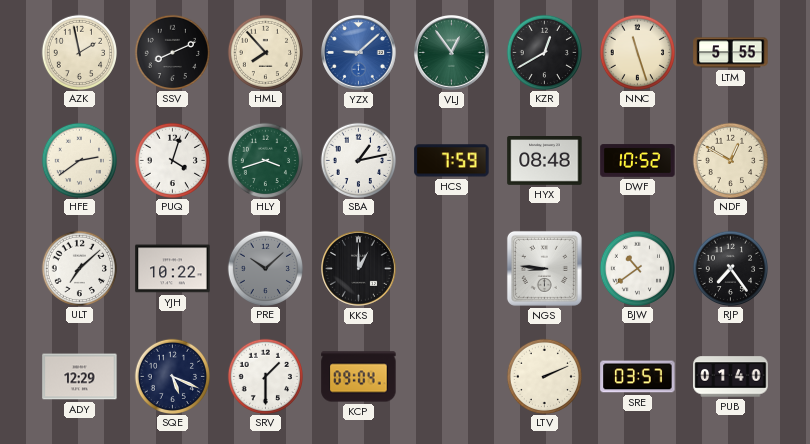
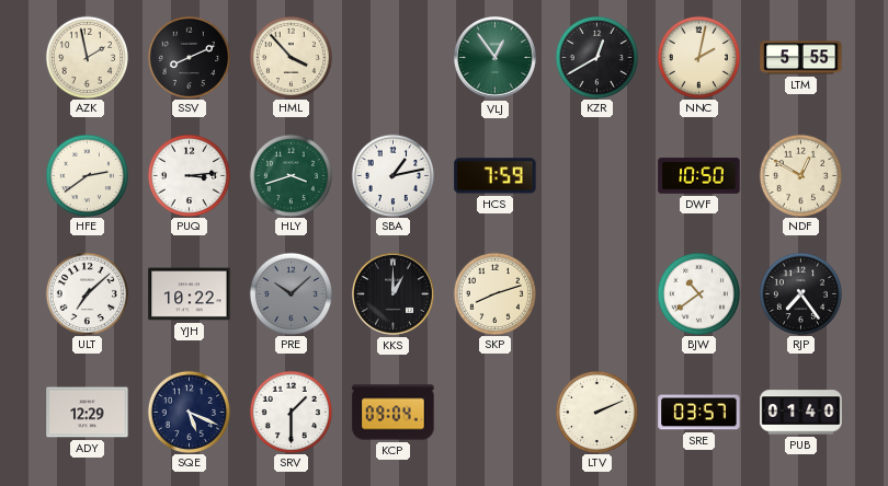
HML: 7:53 -> 3:53
YZX: 9:08 -> none
NNC: 11:27 -> 2:02
PUQ: 4:03 -> 3:14
HYX: 08:48 -> none
DWF: 10:52 -> 10:50
SKP: none -> 8:12
NGS: 8:46 -> none
